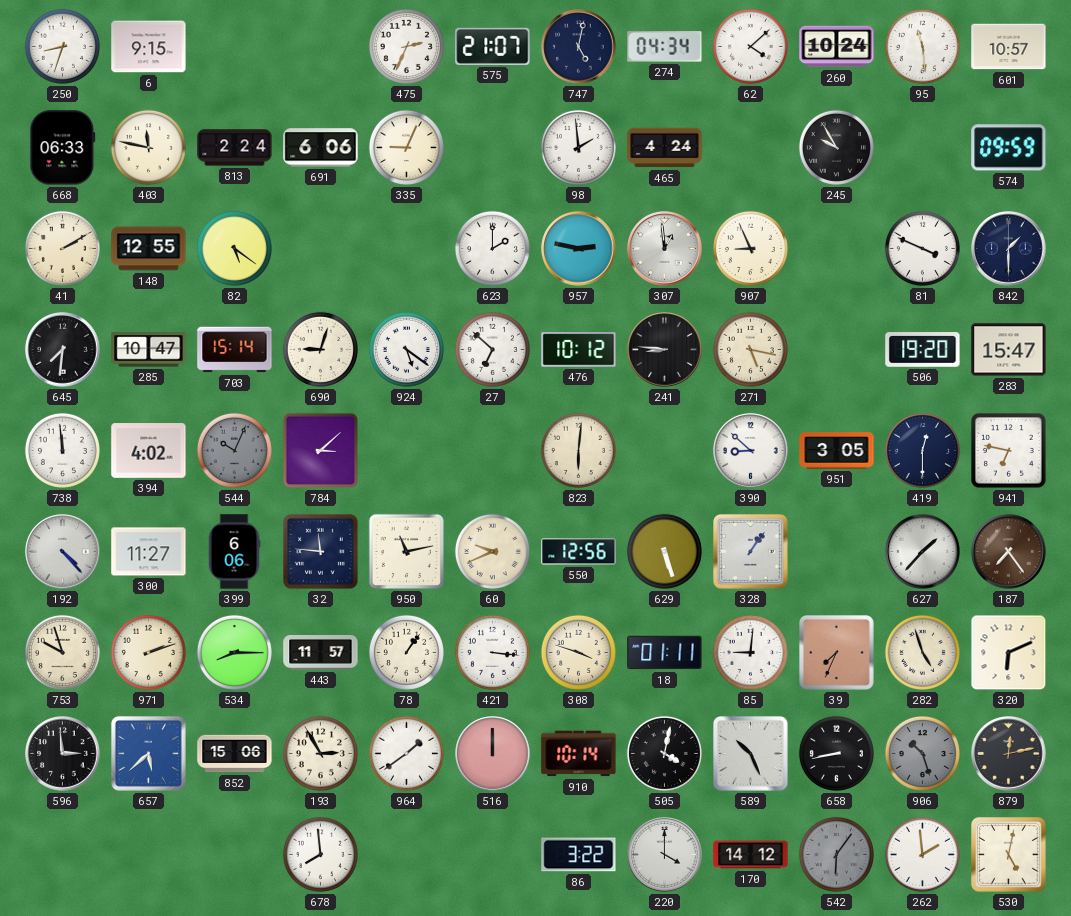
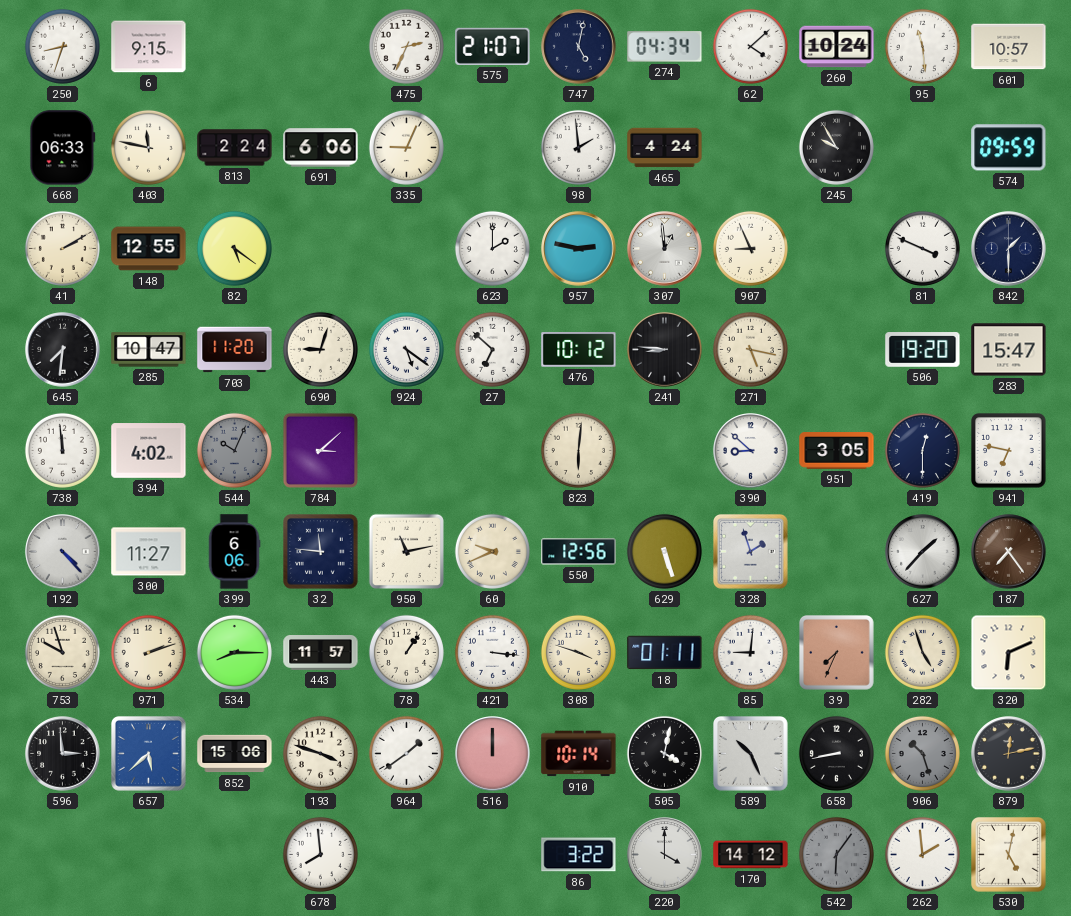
703: 15:14 -> 11:20
328: 1:06 -> 1:57
193: 2:55 -> 3:48
